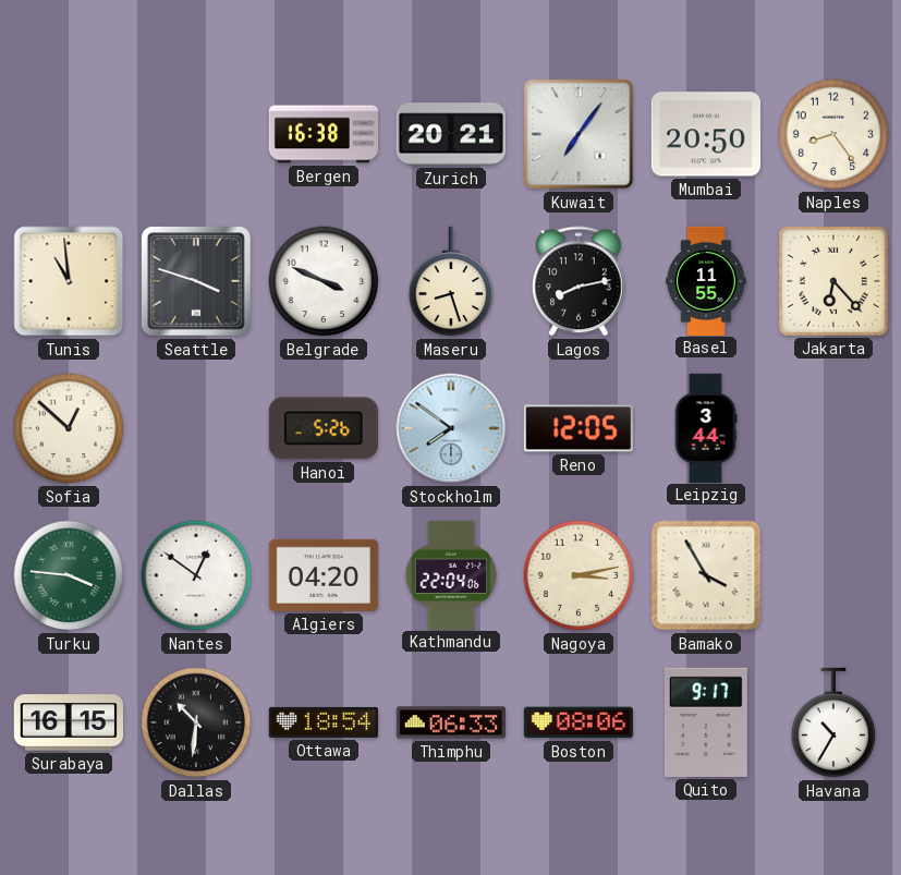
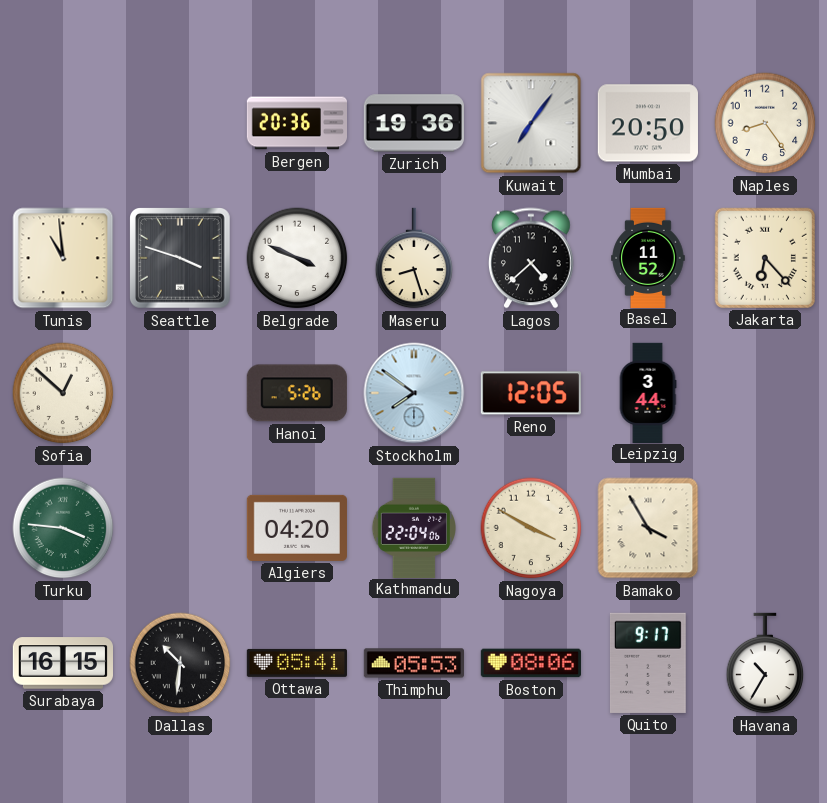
Bergen: 16:38 -> 20:36
Zurich: 20:21 -> 19:36
Lagos: 8:13 -> 4:38
Basel: 11:55 -> 11:52
Nantes: 12:51 -> none
Nagoya: 3:13 -> 3:50
Ottawa: 18:54 -> 05:41
Thimphu: 06:33 -> 05:53
